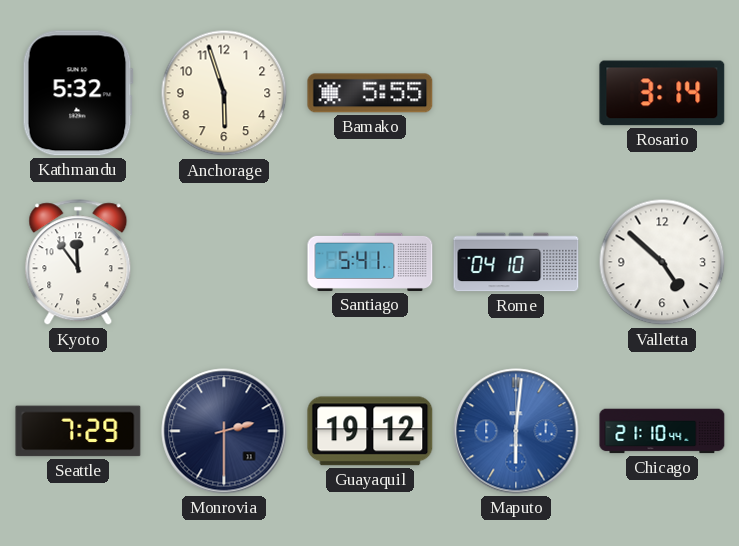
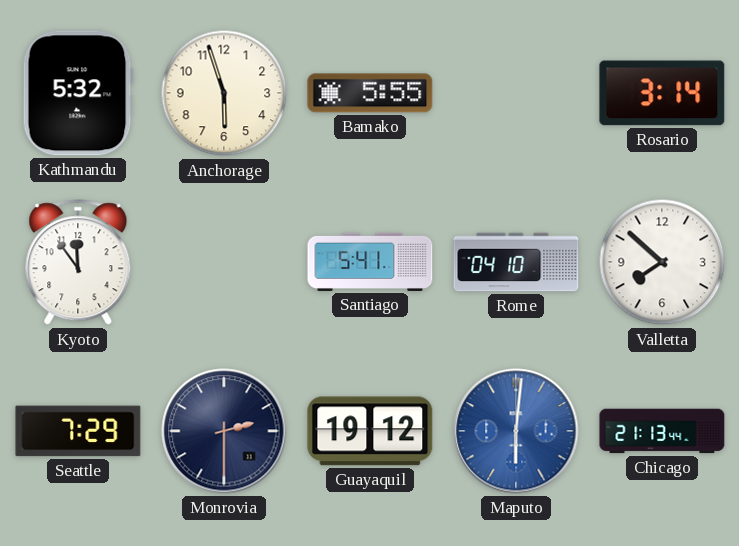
Valletta: 4:52 -> 7:52
Chicago: 21:10 -> 21:13
